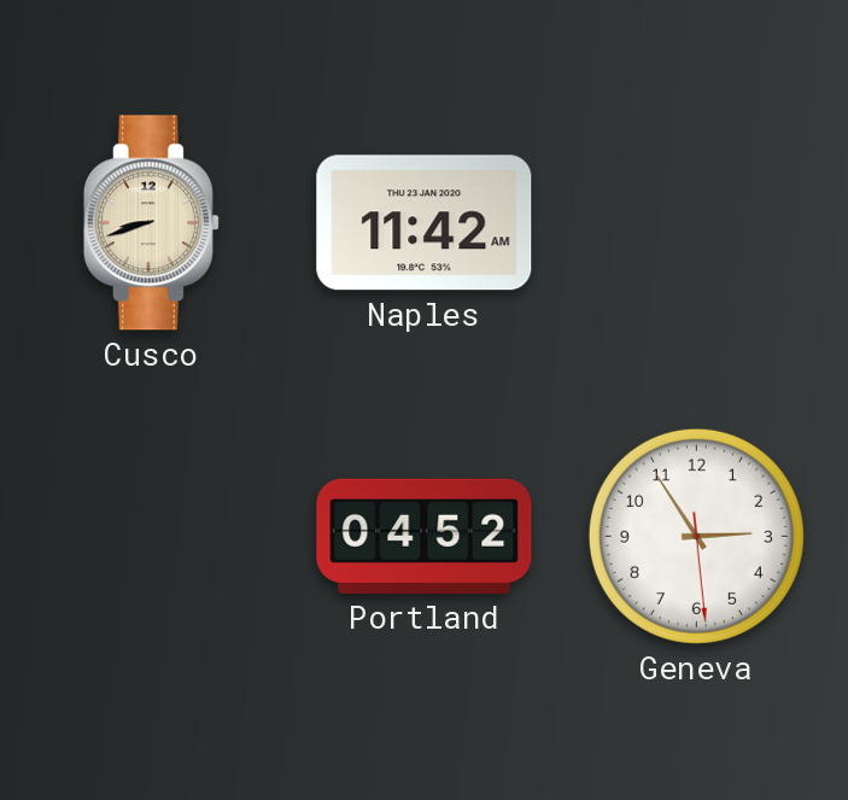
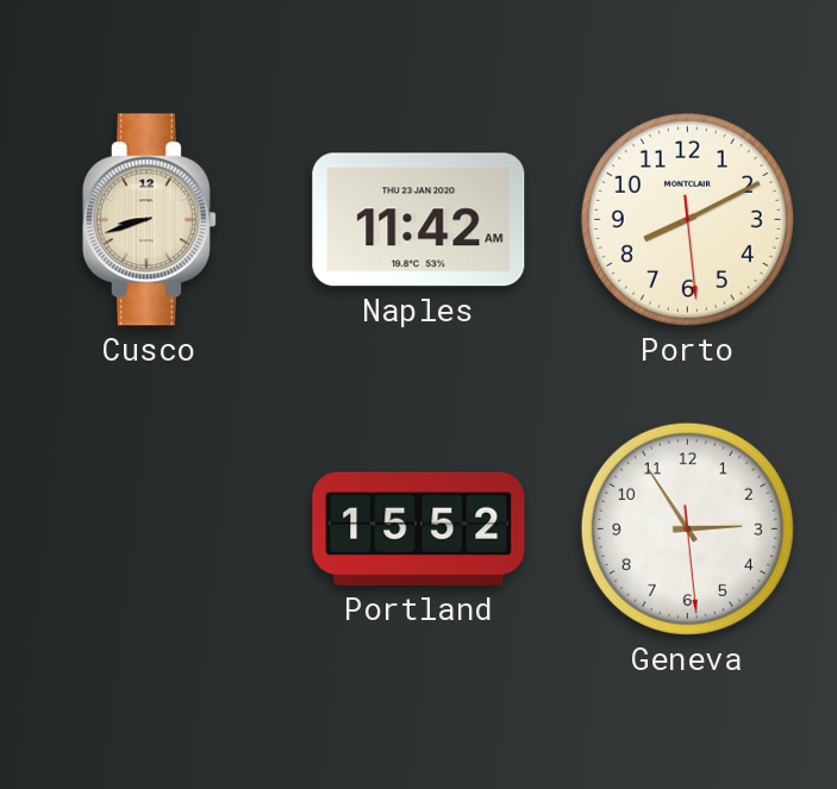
Porto: none -> 8:10
Portland: 04:52 -> 15:52
